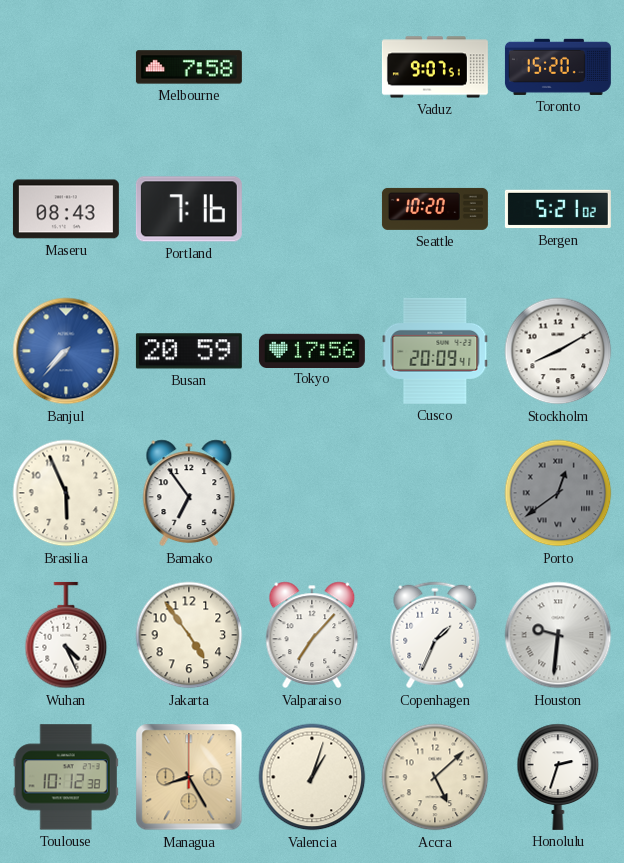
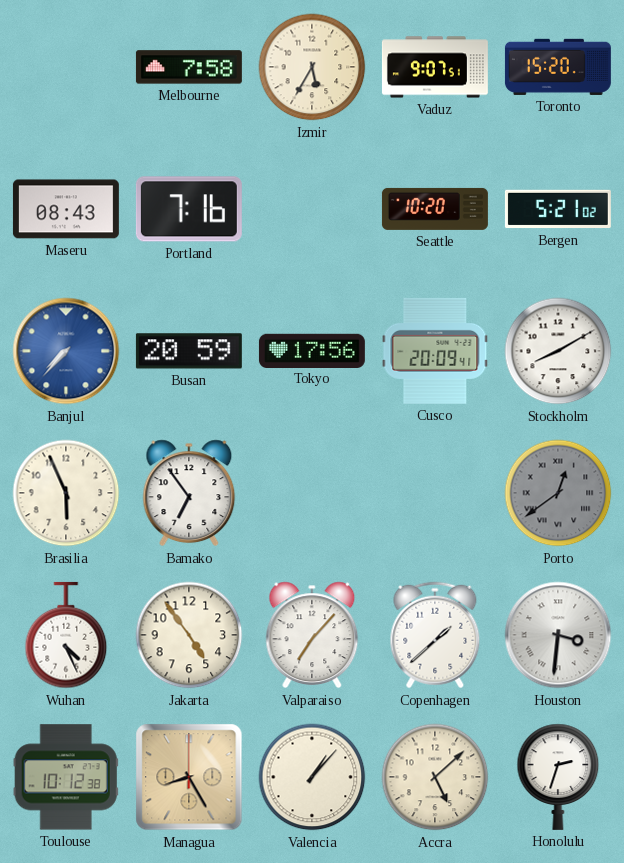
Izmir: none -> 5:35
Copenhagen: 1:34 -> 1:38
Houston: 9:31 -> 3:31
Valencia: 1:03 -> 1:07
